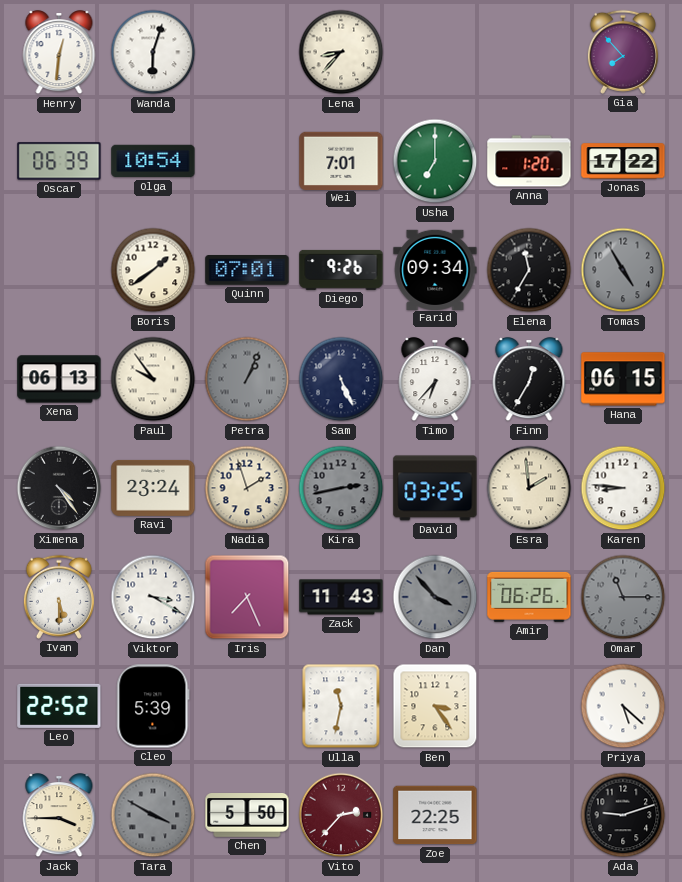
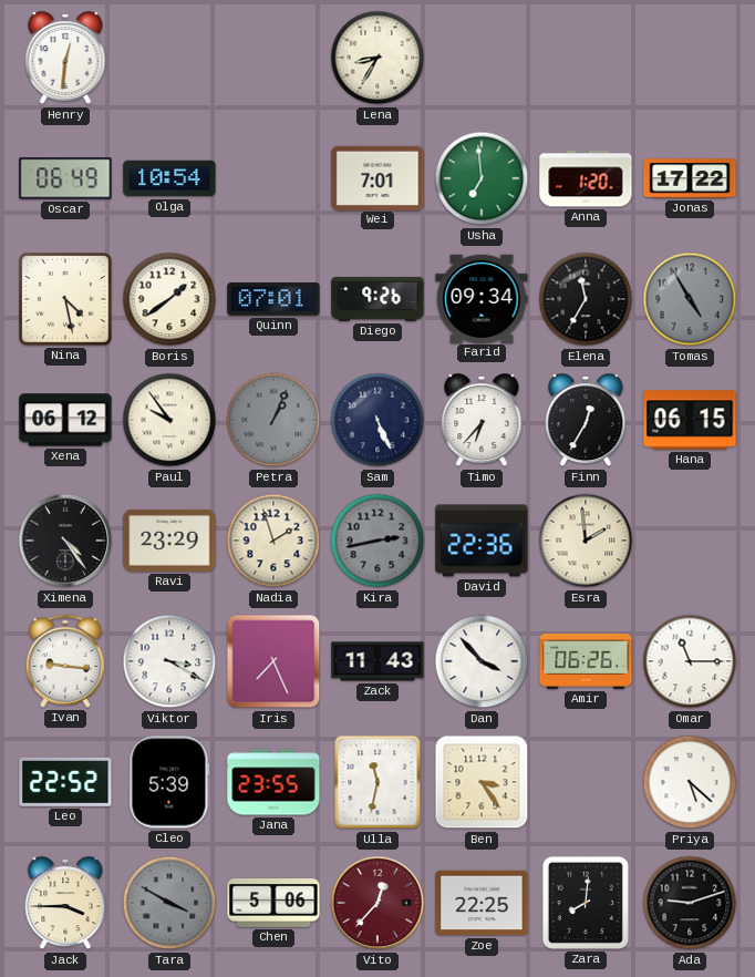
Wanda: 6:03 -> none
Lena: 8:37 -> 8:35
Gia: 7:53 -> none
Oscar: 06:39 -> 06:49
Usha: 7:00 -> 6:59
Nina: none -> 4:28
Xena: 06:13 -> 06:12
Ravi: 23:24 -> 23:29
David: 03:25 -> 22:36
Karen: 8:46 -> none
Ivan: 5:30 -> 9:16
Dan dial: grey -> white
Omar dial: grey -> white
Jana: none -> 23:55
Chen: 5:50 -> 5:06
Vito: 2:37 -> 12:37
Zara: none -> 8:01
